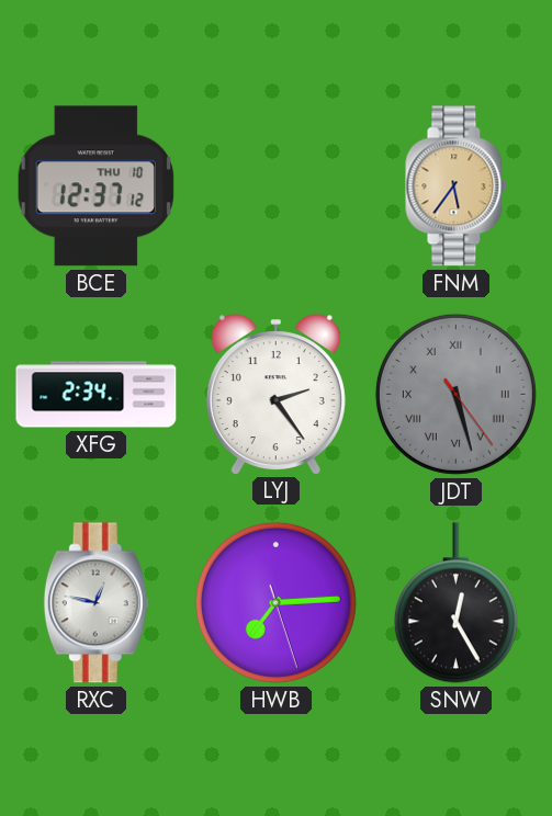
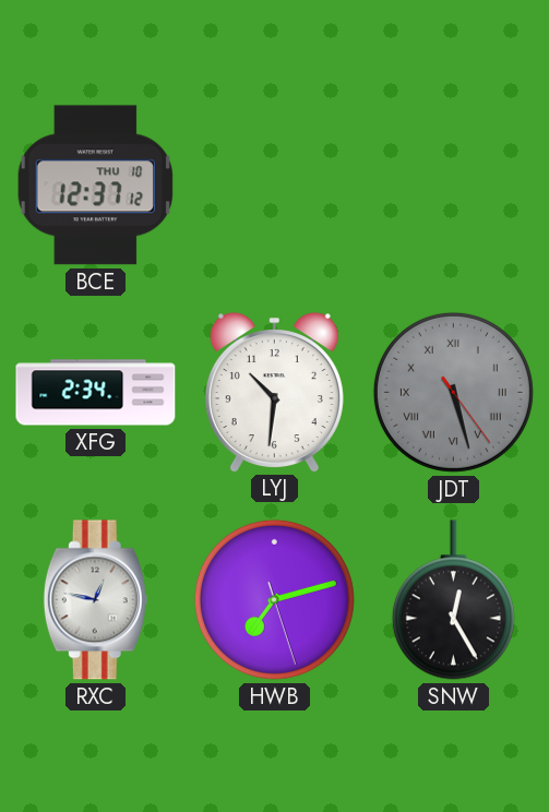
FNM: 5:36 -> none
LYJ: 2:24 -> 10:31
HWB: 7:14 -> 7:12
